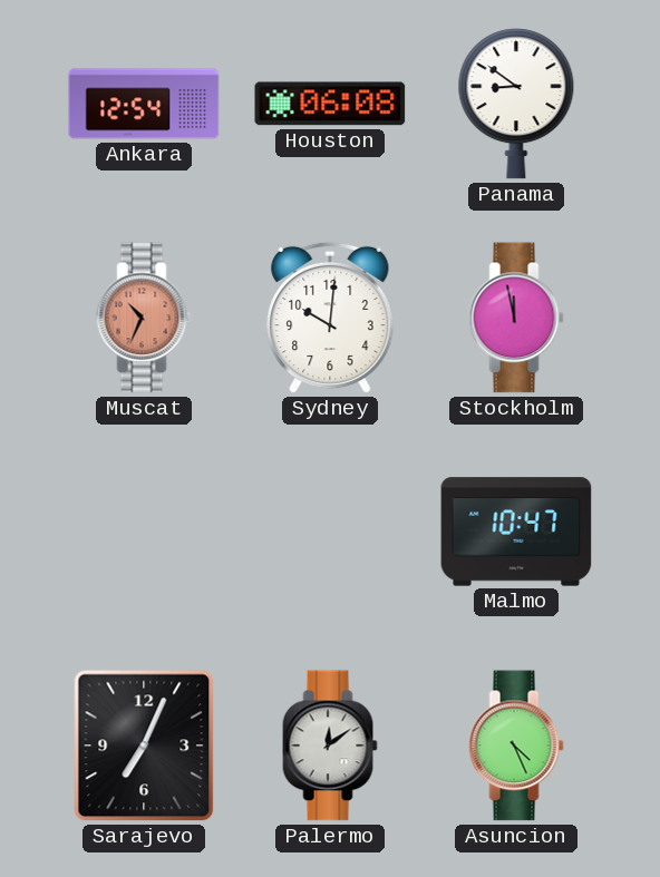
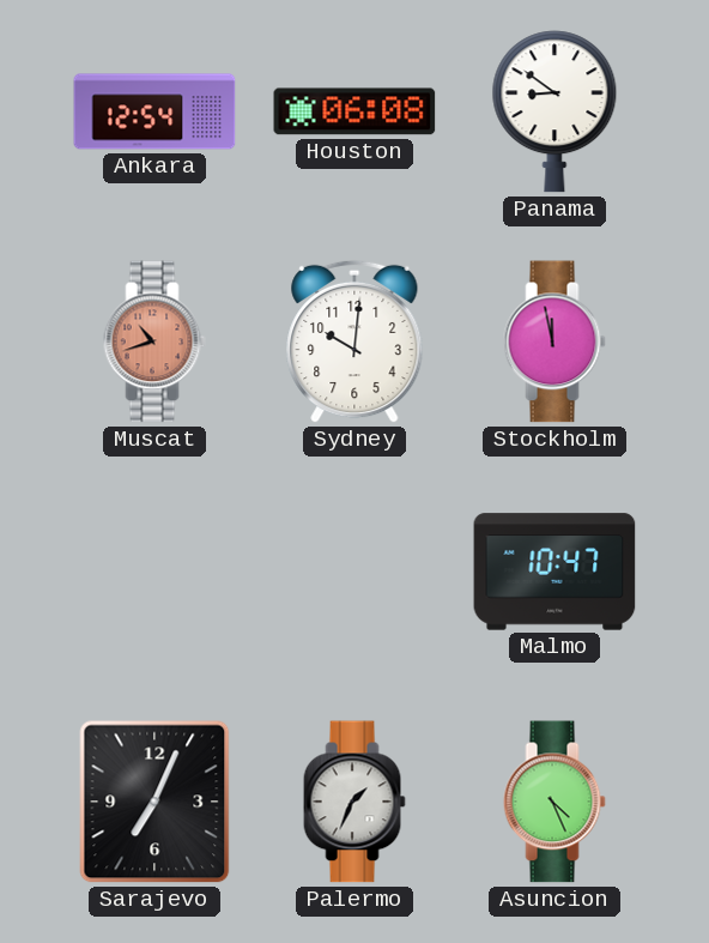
Muscat: 10:34 -> 10:42
Palermo: 12:09 -> 1:34
